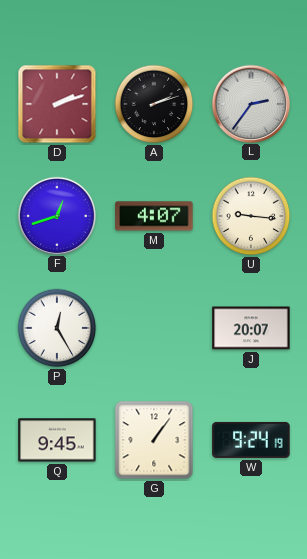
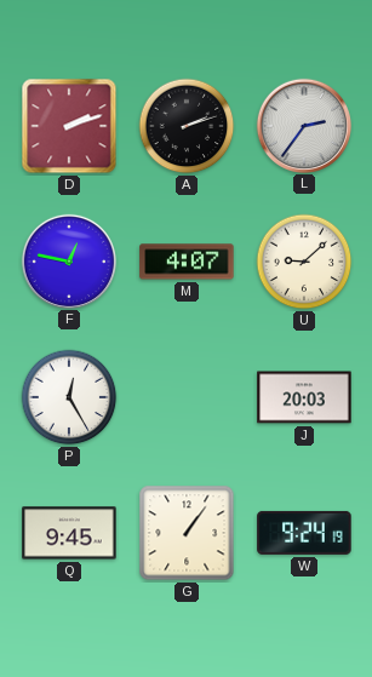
F: 12:42 -> 12:47
U: 9:16 -> 9:08
J: 20:07 -> 20:03
